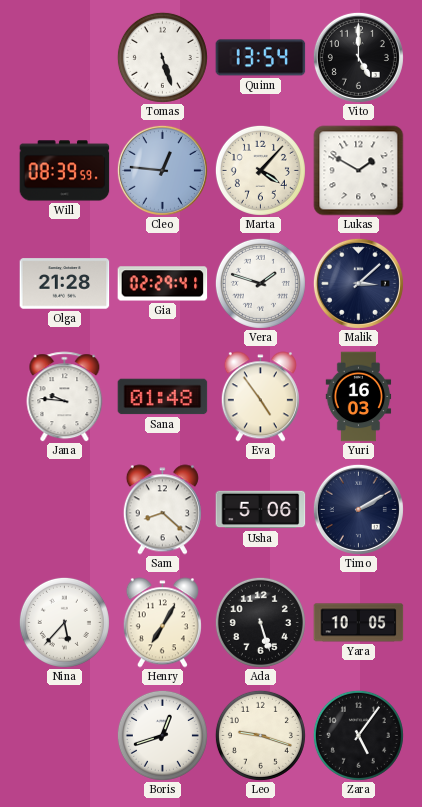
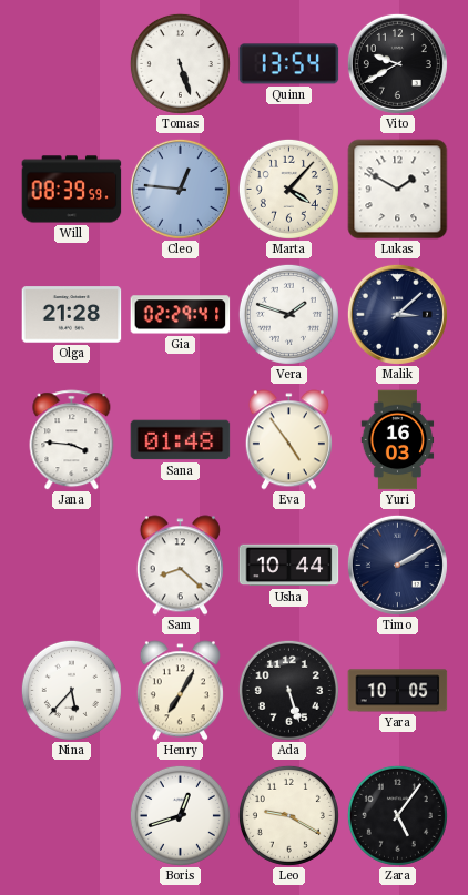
Vito: 5:00 -> 9:40
Jana: 9:46 -> 3:46
Usha: 5:06 -> 10:44
Leo: 9:18 -> 9:20
